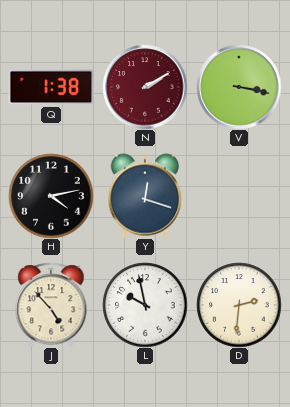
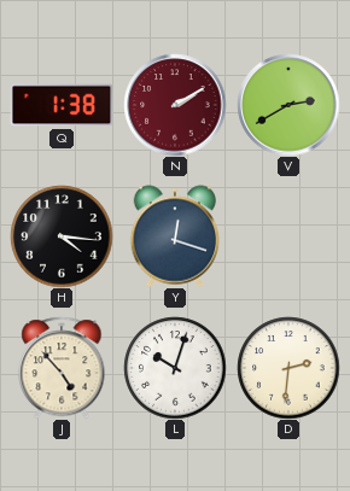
V: 3:17 -> 2:40
H: 4:13 -> 4:16
L: 9:58 -> 10:03
